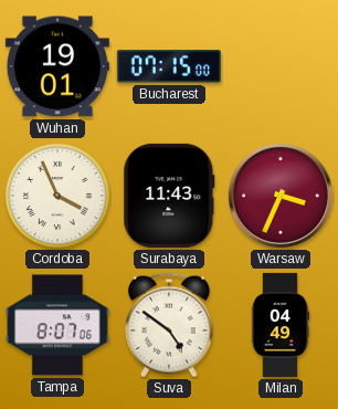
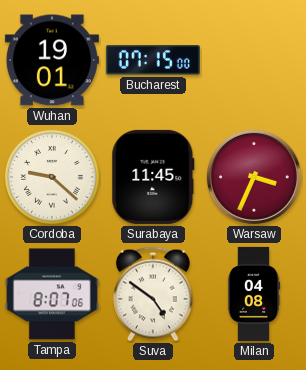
Cordoba: 3:56 -> 9:22
Surabaya: 11:43 -> 11:45
Milan: 04:49 -> 04:08
